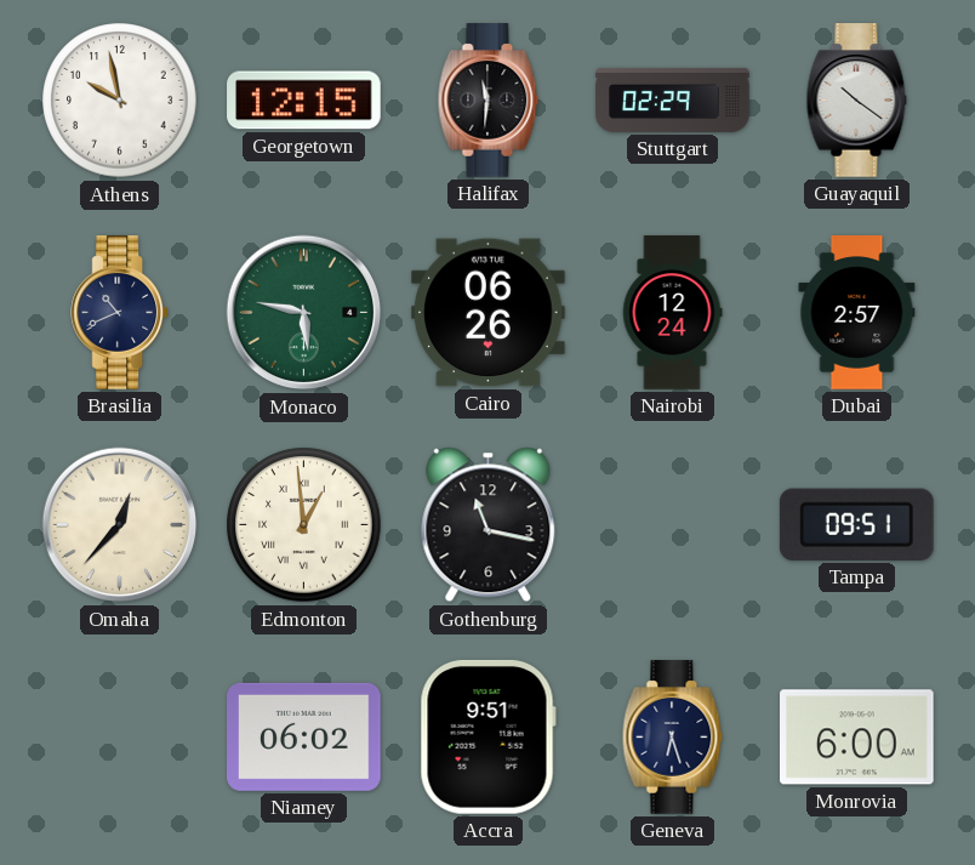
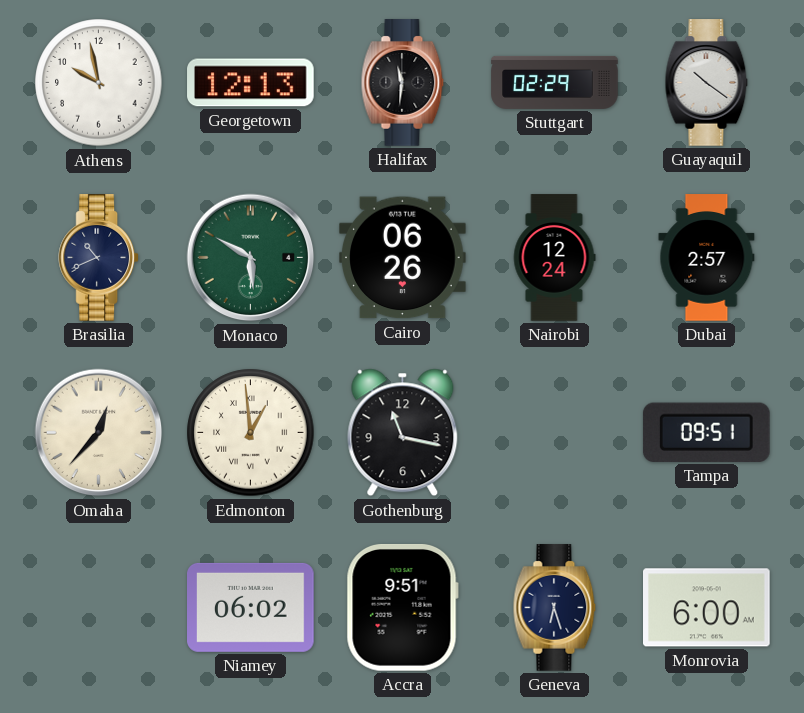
Georgetown: 12:15 -> 12:13
Monaco: 5:47 -> 5:50
